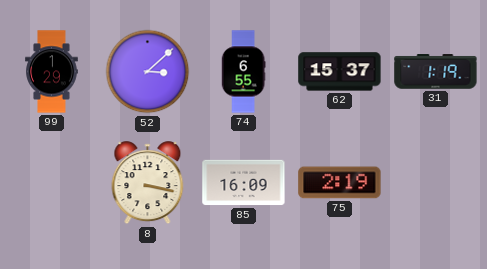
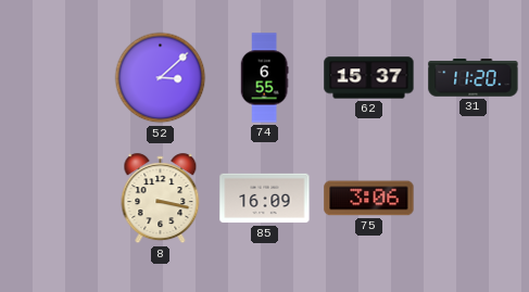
99: 1:29 -> none
31: 1:19 -> 11:20
75: 2:19 -> 3:06
